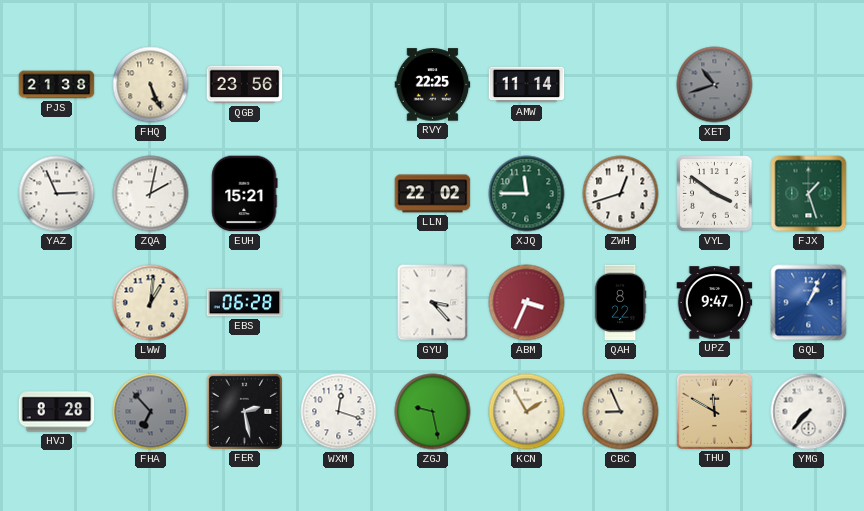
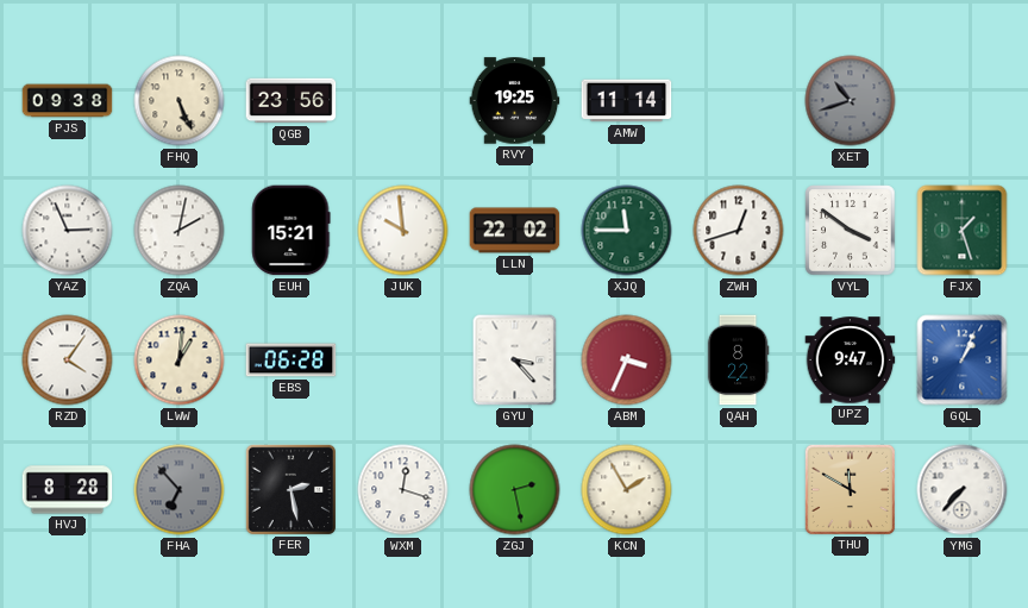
PJS: 21:38 -> 09:38
RVY: 22:25 -> 19:25
JUK: none -> 9:59
RZD: none -> 4:06
ZGJ: 9:28 -> 2:28
CBC: 8:56 -> none
